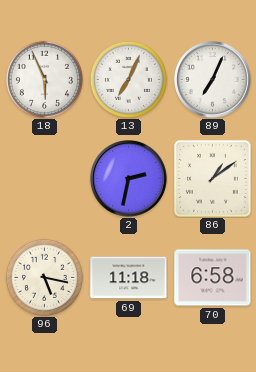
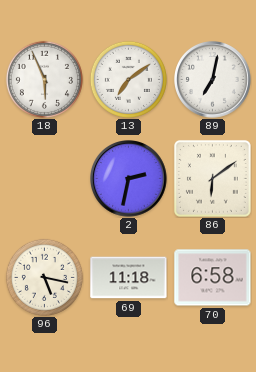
13: 7:04 -> 7:09
89: 7:04 -> 7:02
86: 1:09 -> 6:09
